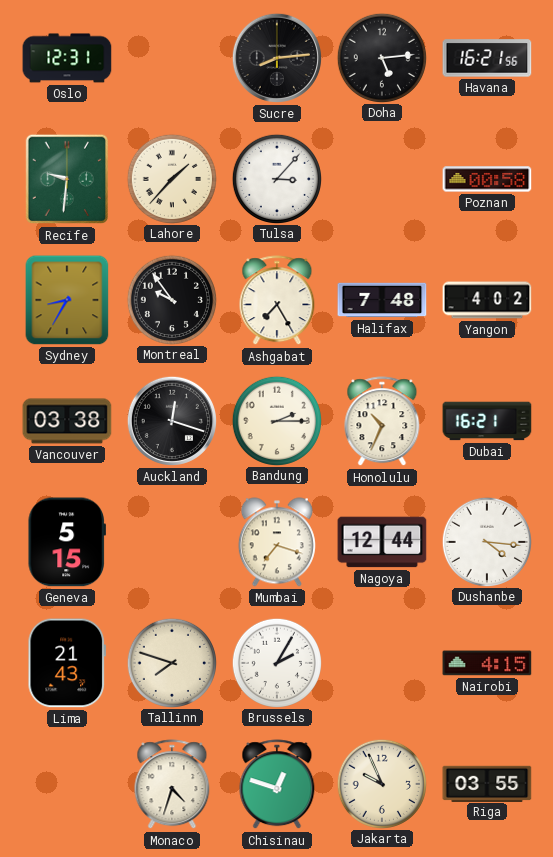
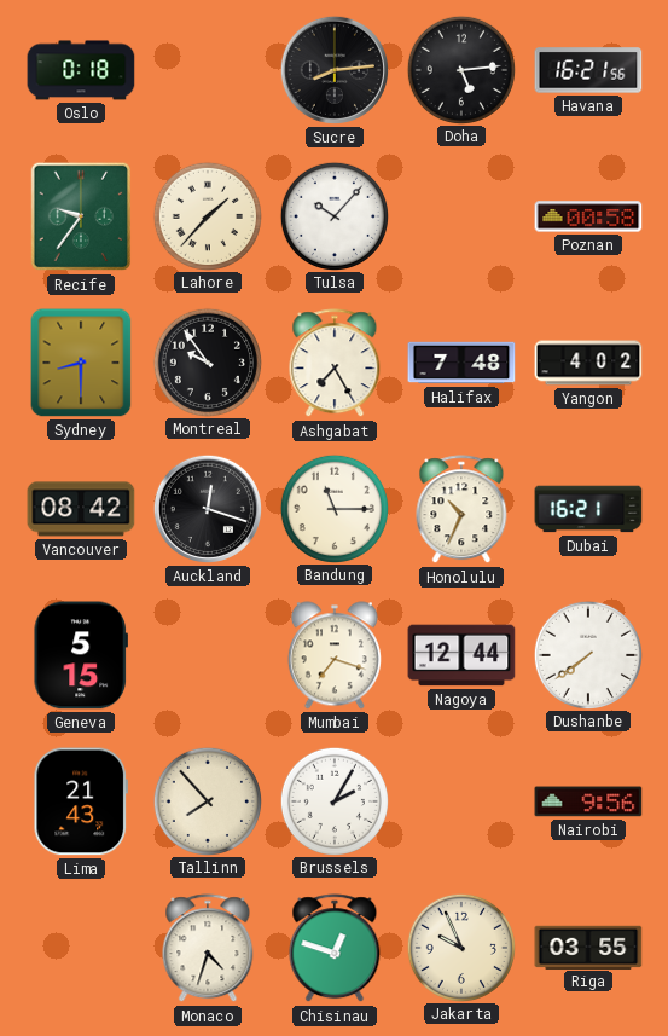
Oslo: 12:31 -> 0:18
Recife: 9:31 -> 9:36
Tulsa: 3:07 -> 10:07
Sydney: 8:35 -> 8:30
Vancouver: 03:38 -> 08:42
Bandung: 2:15 -> 11:15
Dushanbe: 4:16 -> 7:39
Tallinn: 7:48 -> 7:53
Nairobi: 4:15 -> 9:56
